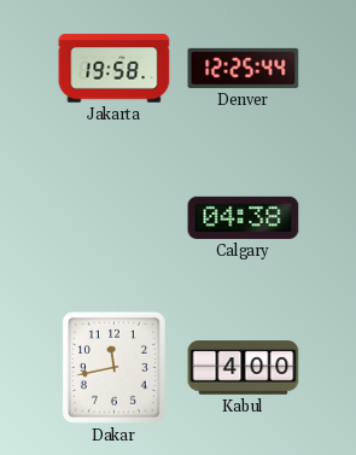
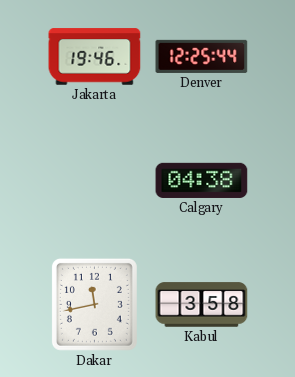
Jakarta: 19:58 -> 19:46
Kabul: 4:00 -> 3:58
